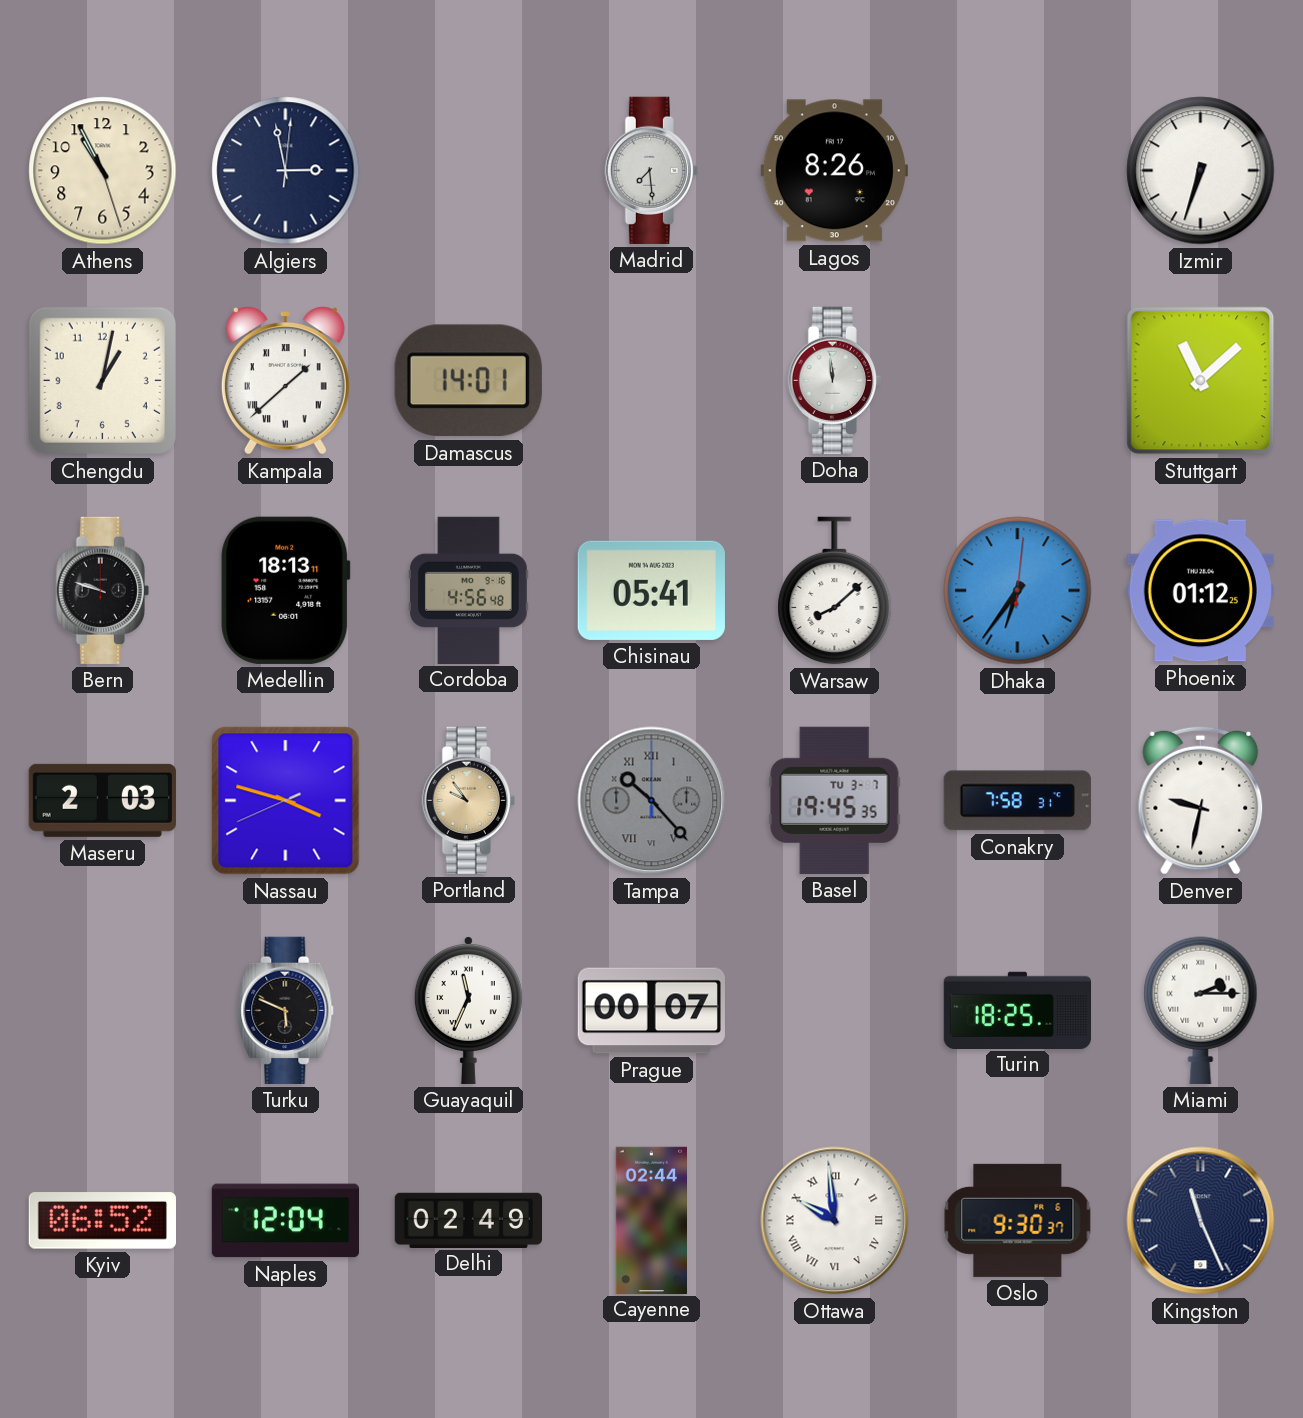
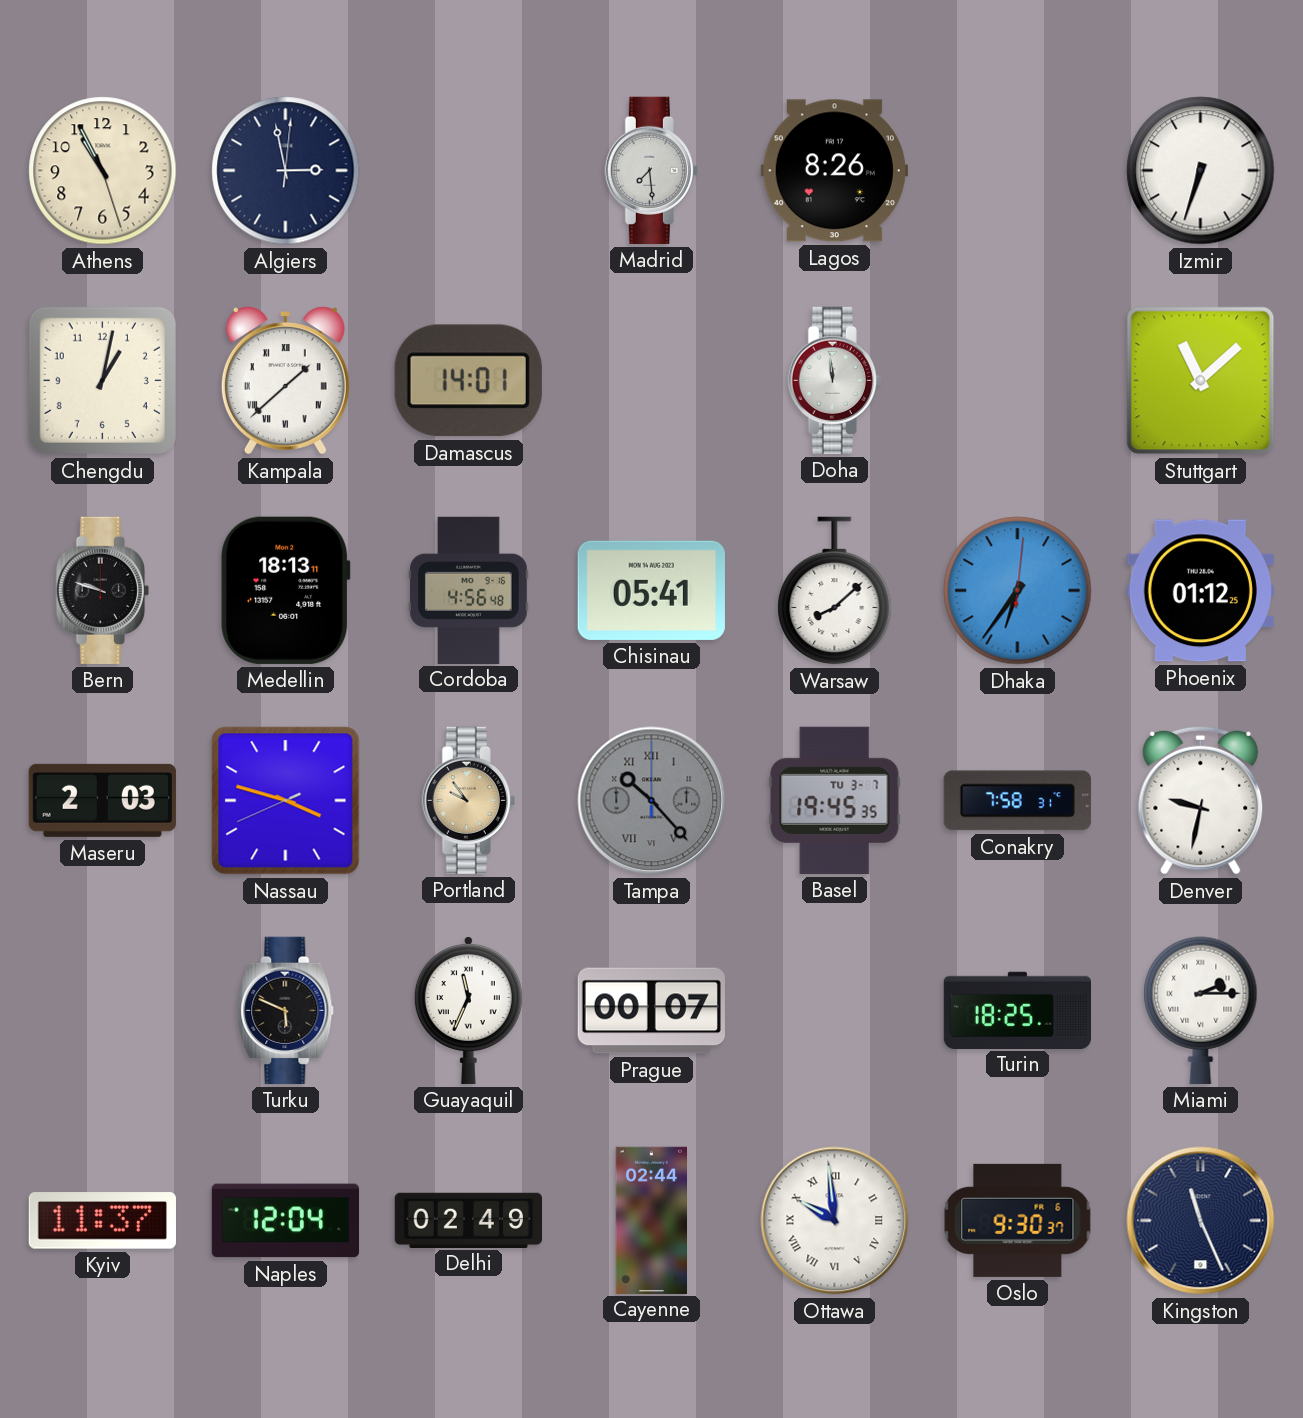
Kyiv: 06:52 -> 11:37
